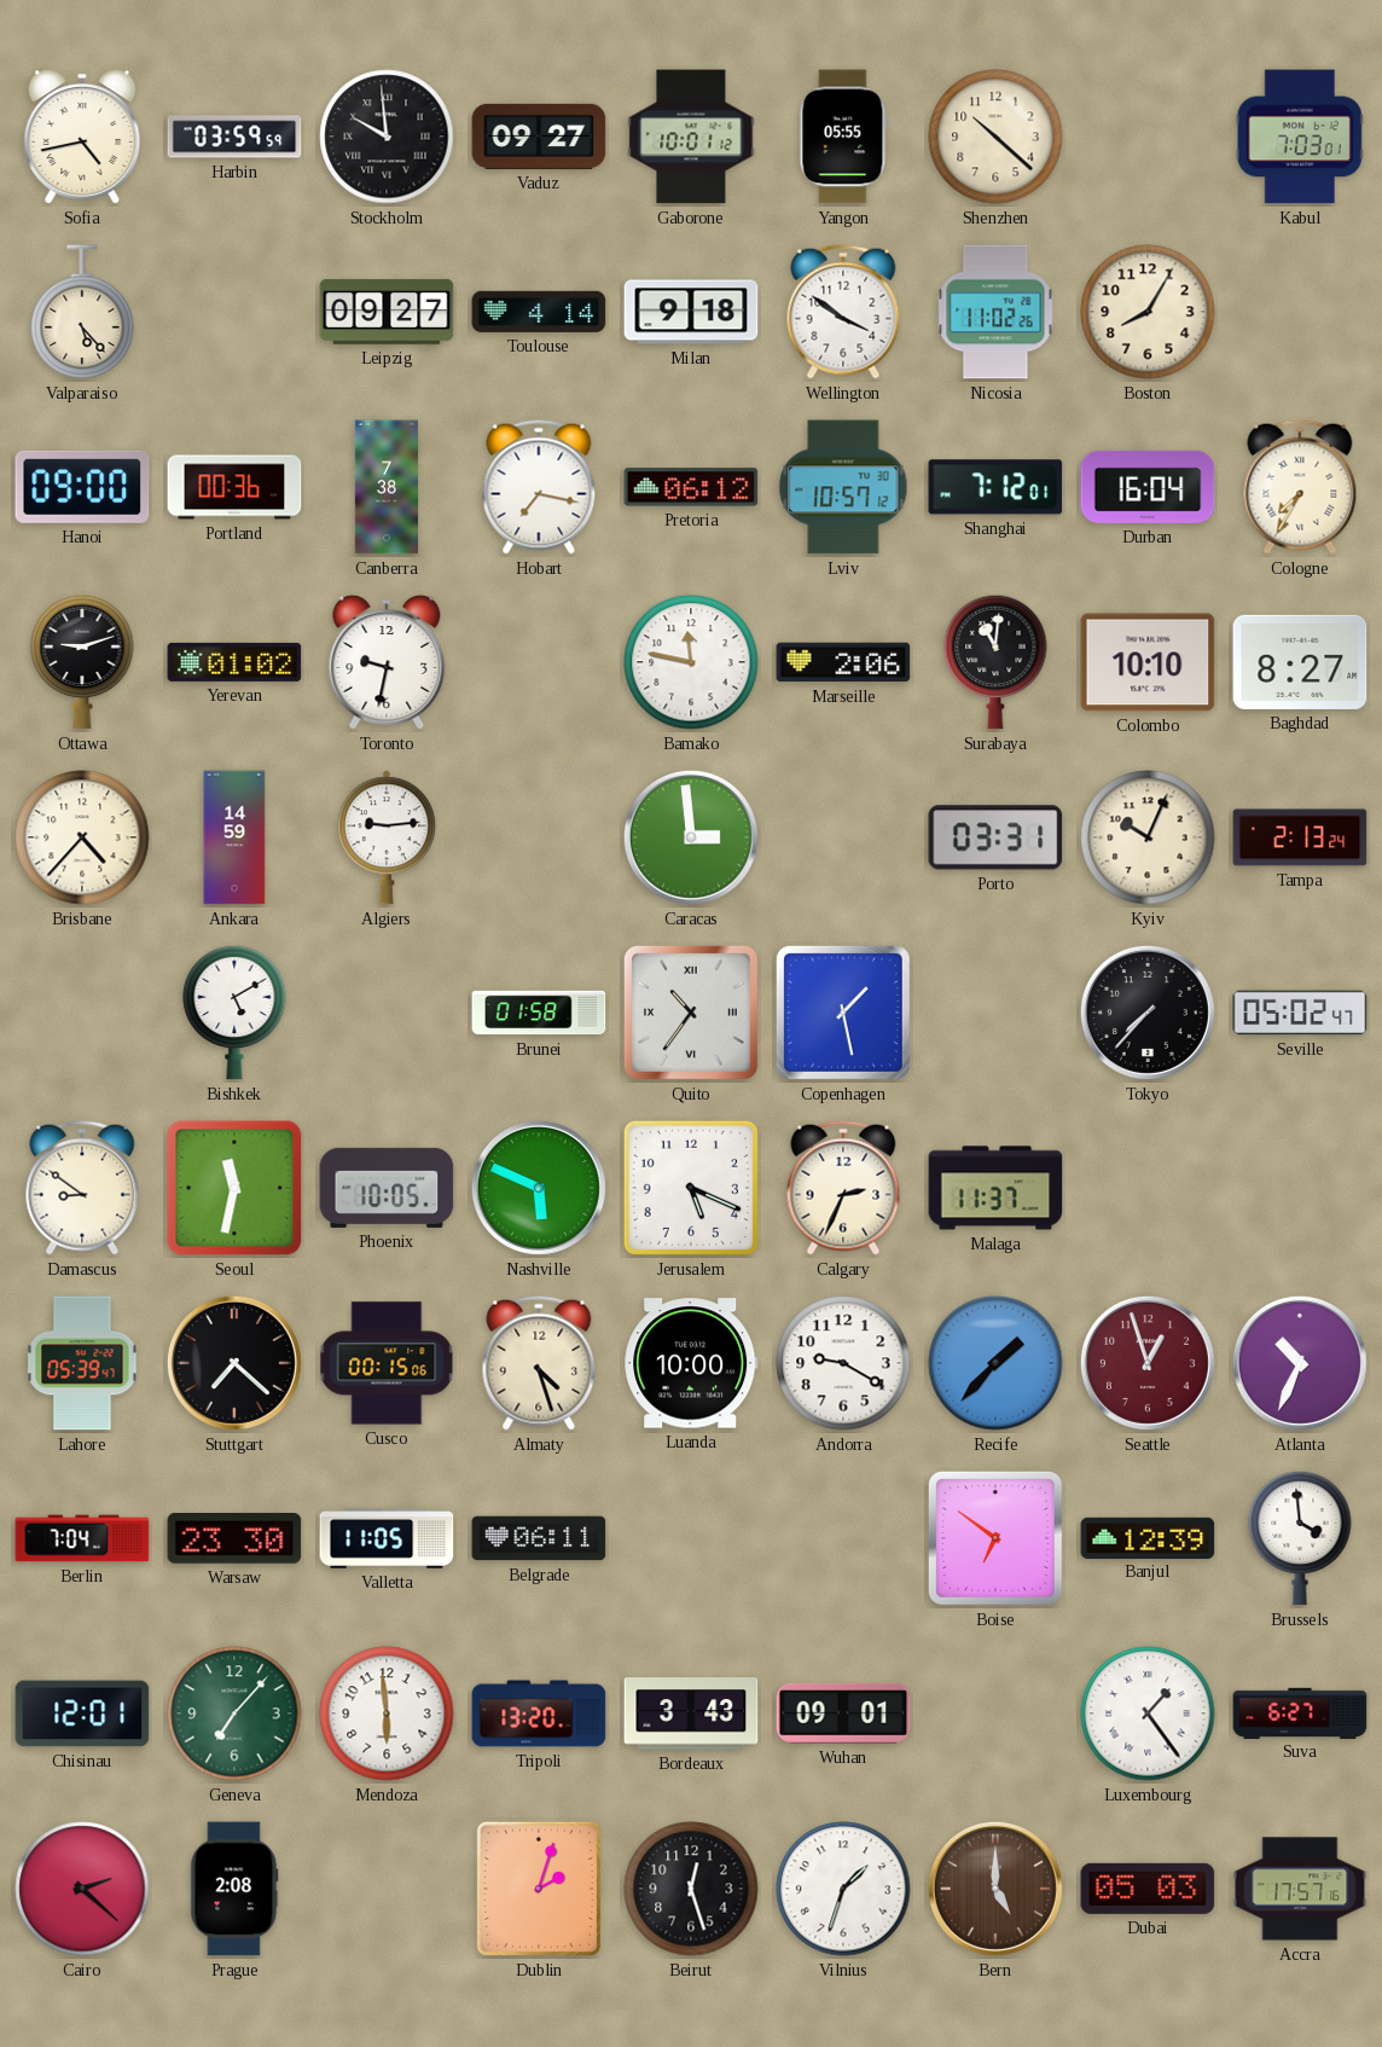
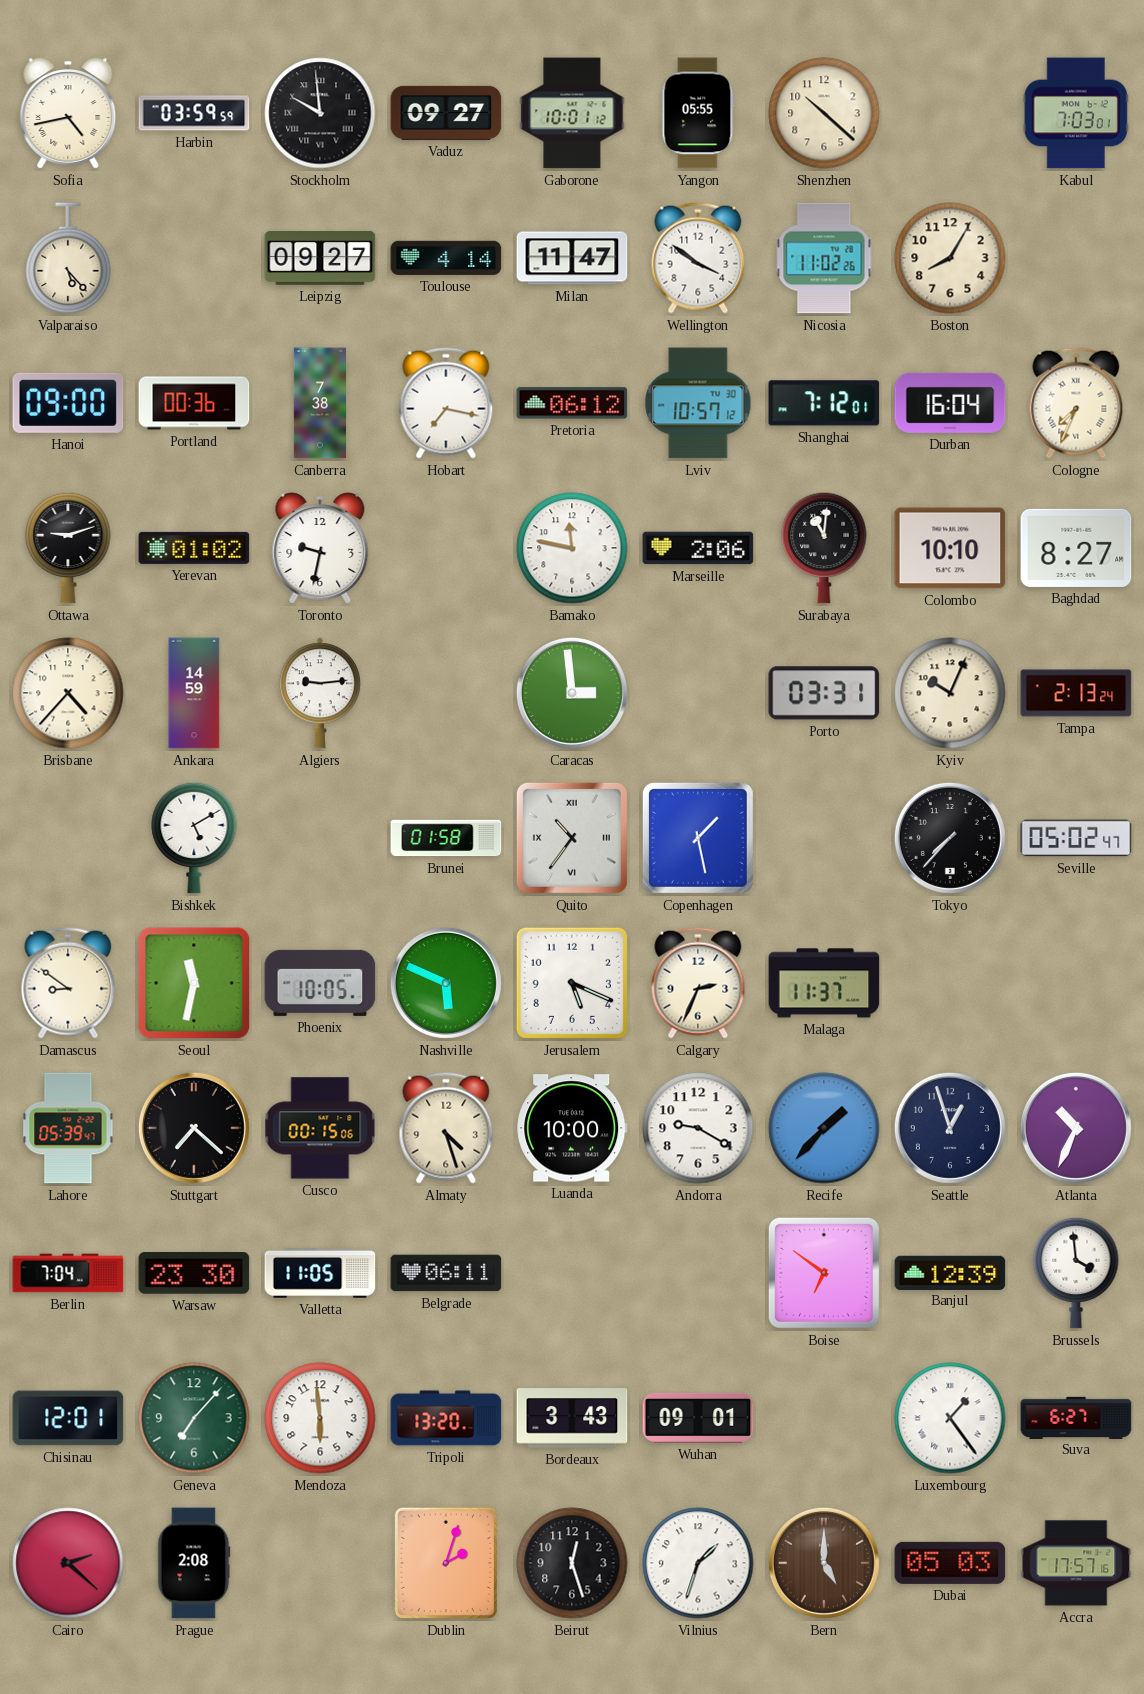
Milan: 9:18 -> 11:47
Cologne: 7:35 -> 7:34
Seattle dial: burgundy -> navy
